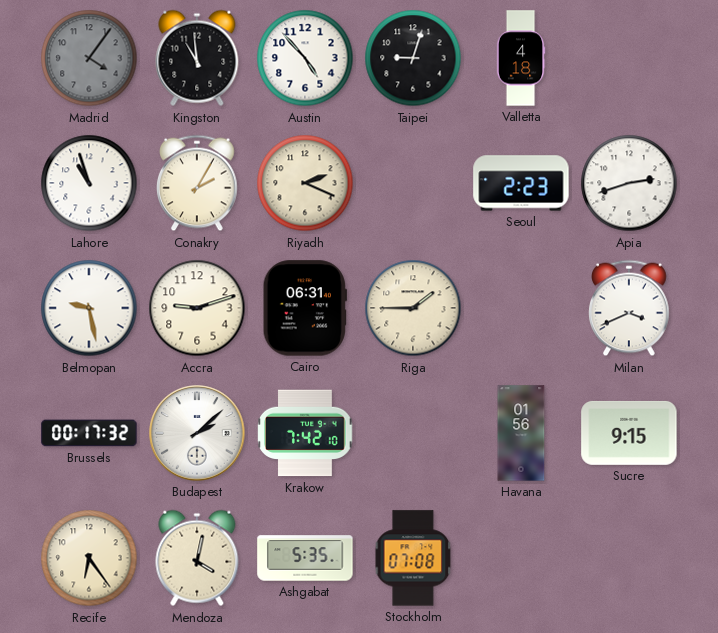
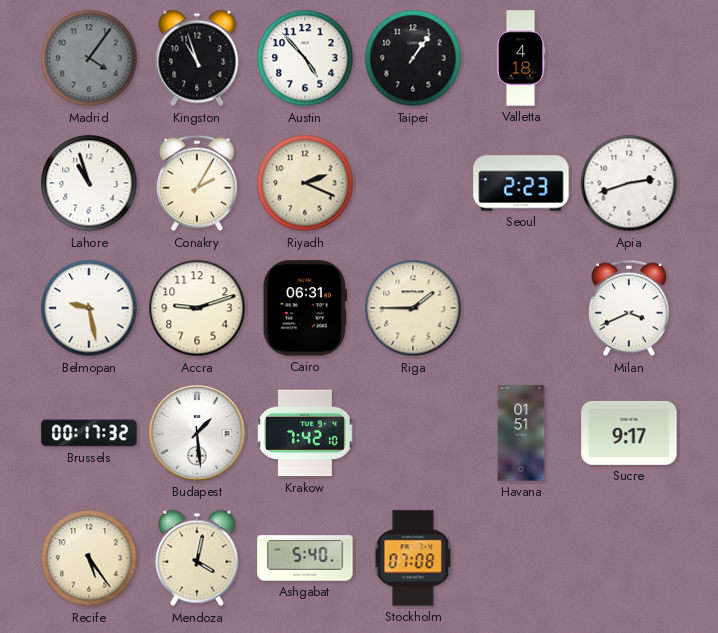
Kingston: 10:59 -> 10:57
Taipei: 9:03 -> 1:06
Budapest: 2:08 -> 1:29
Havana: 01:56 -> 01:51
Sucre: 9:15 -> 9:17
Recife: 6:24 -> 5:24
Ashgabat: 5:35 -> 5:40
